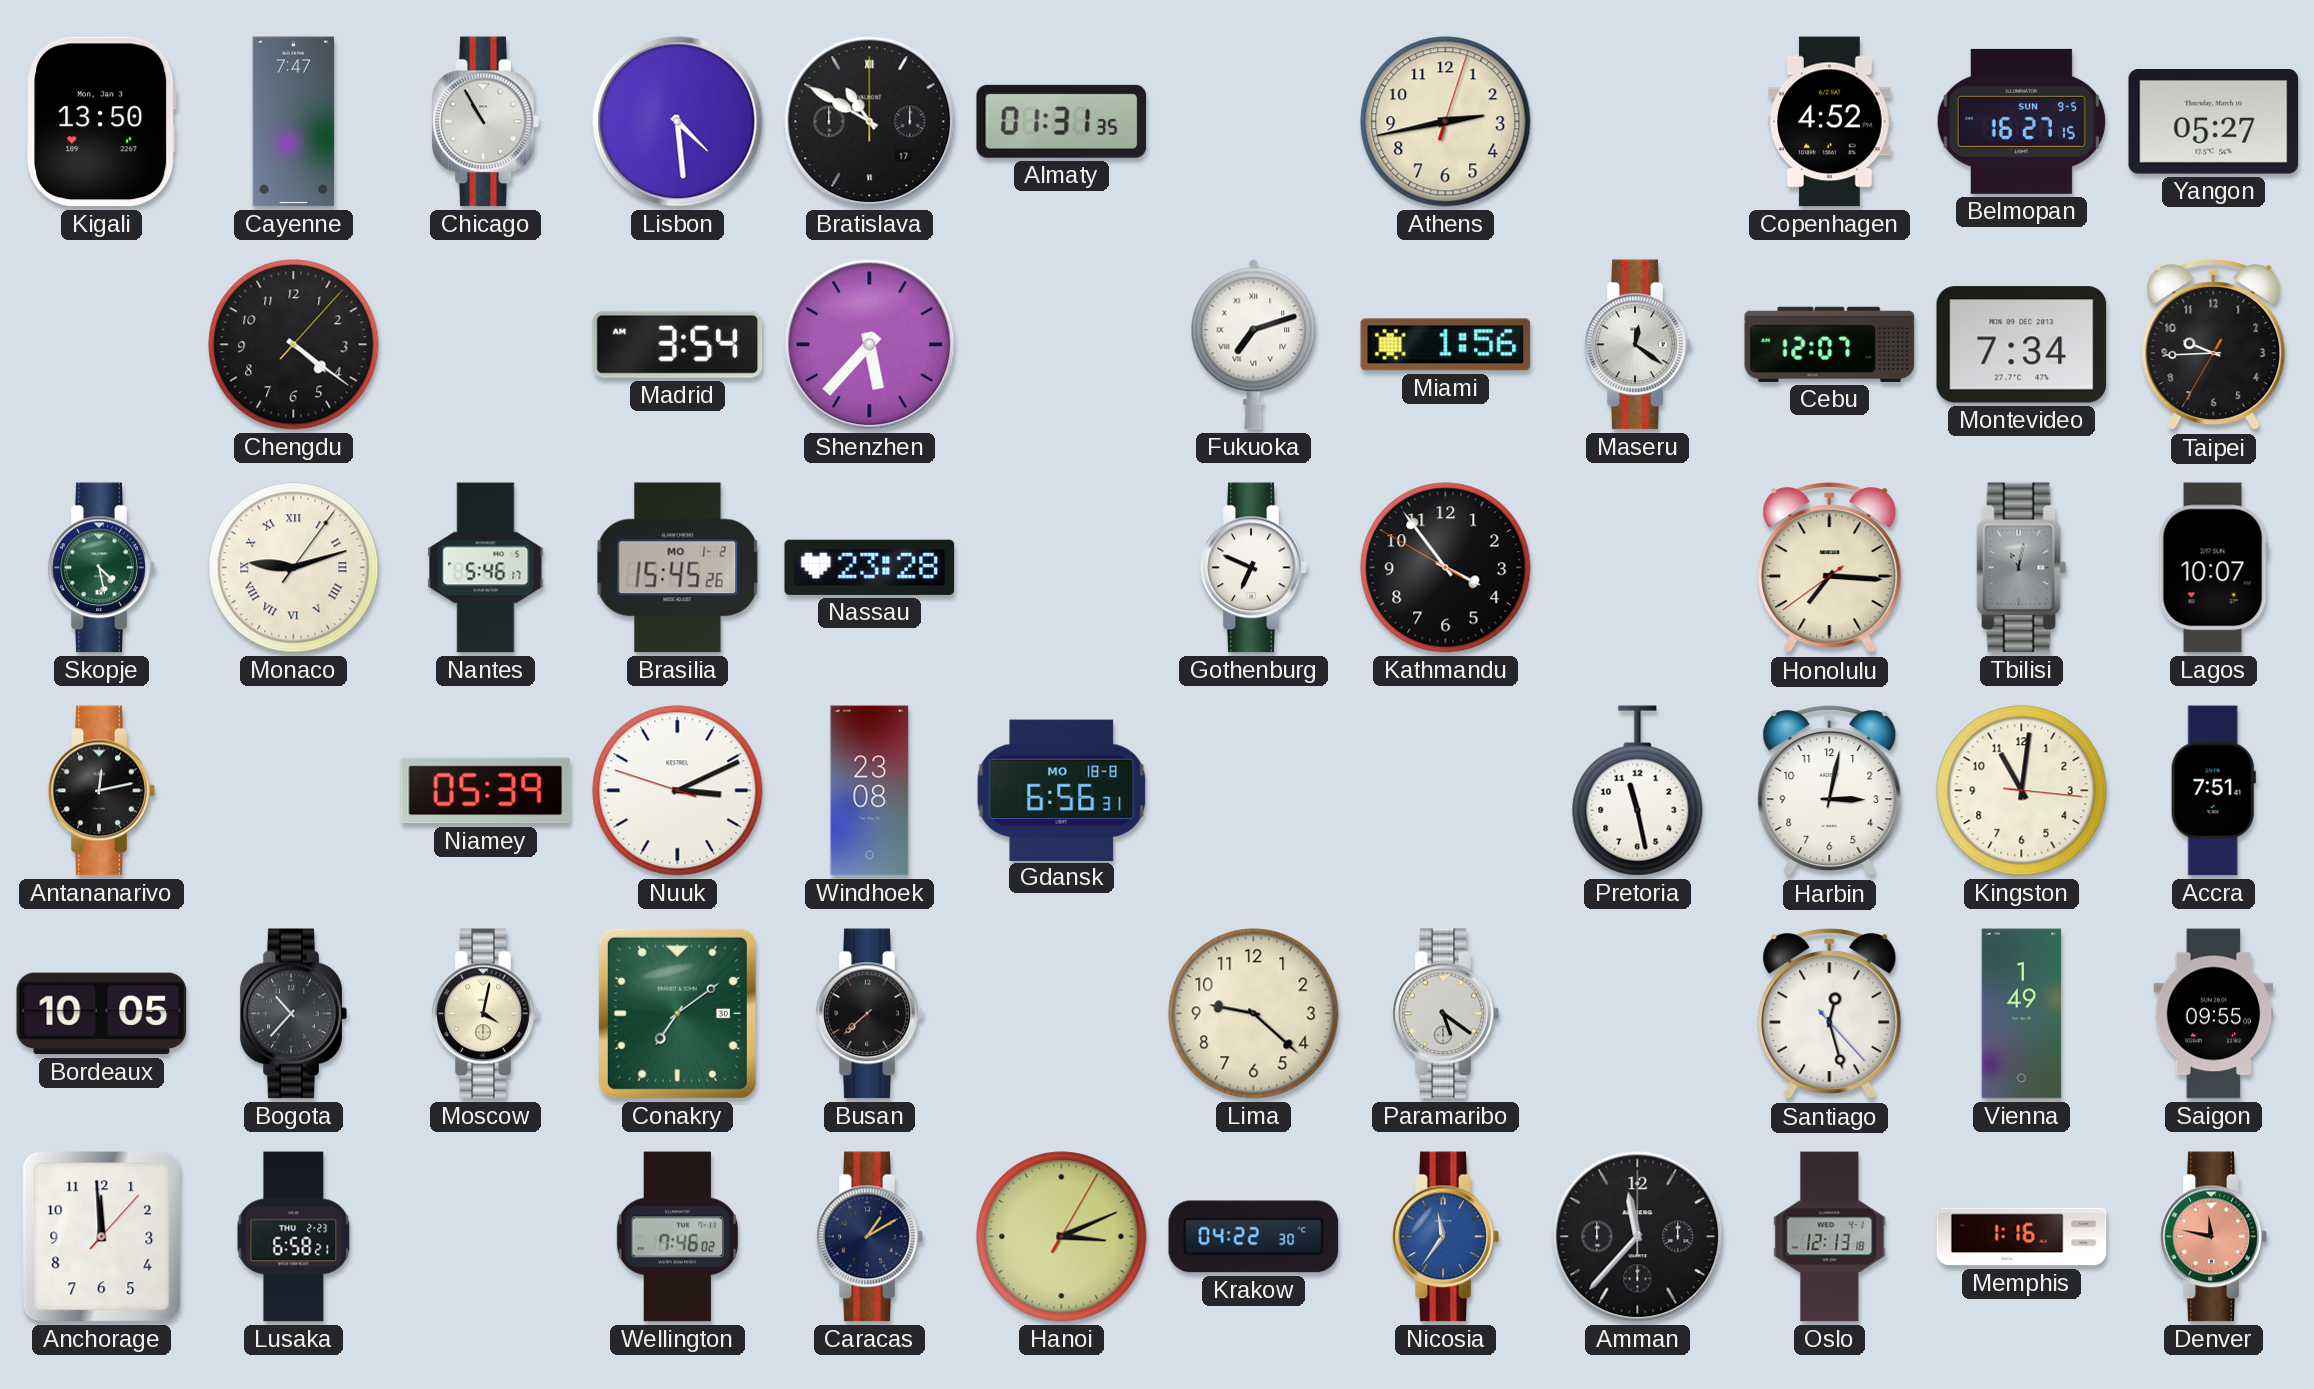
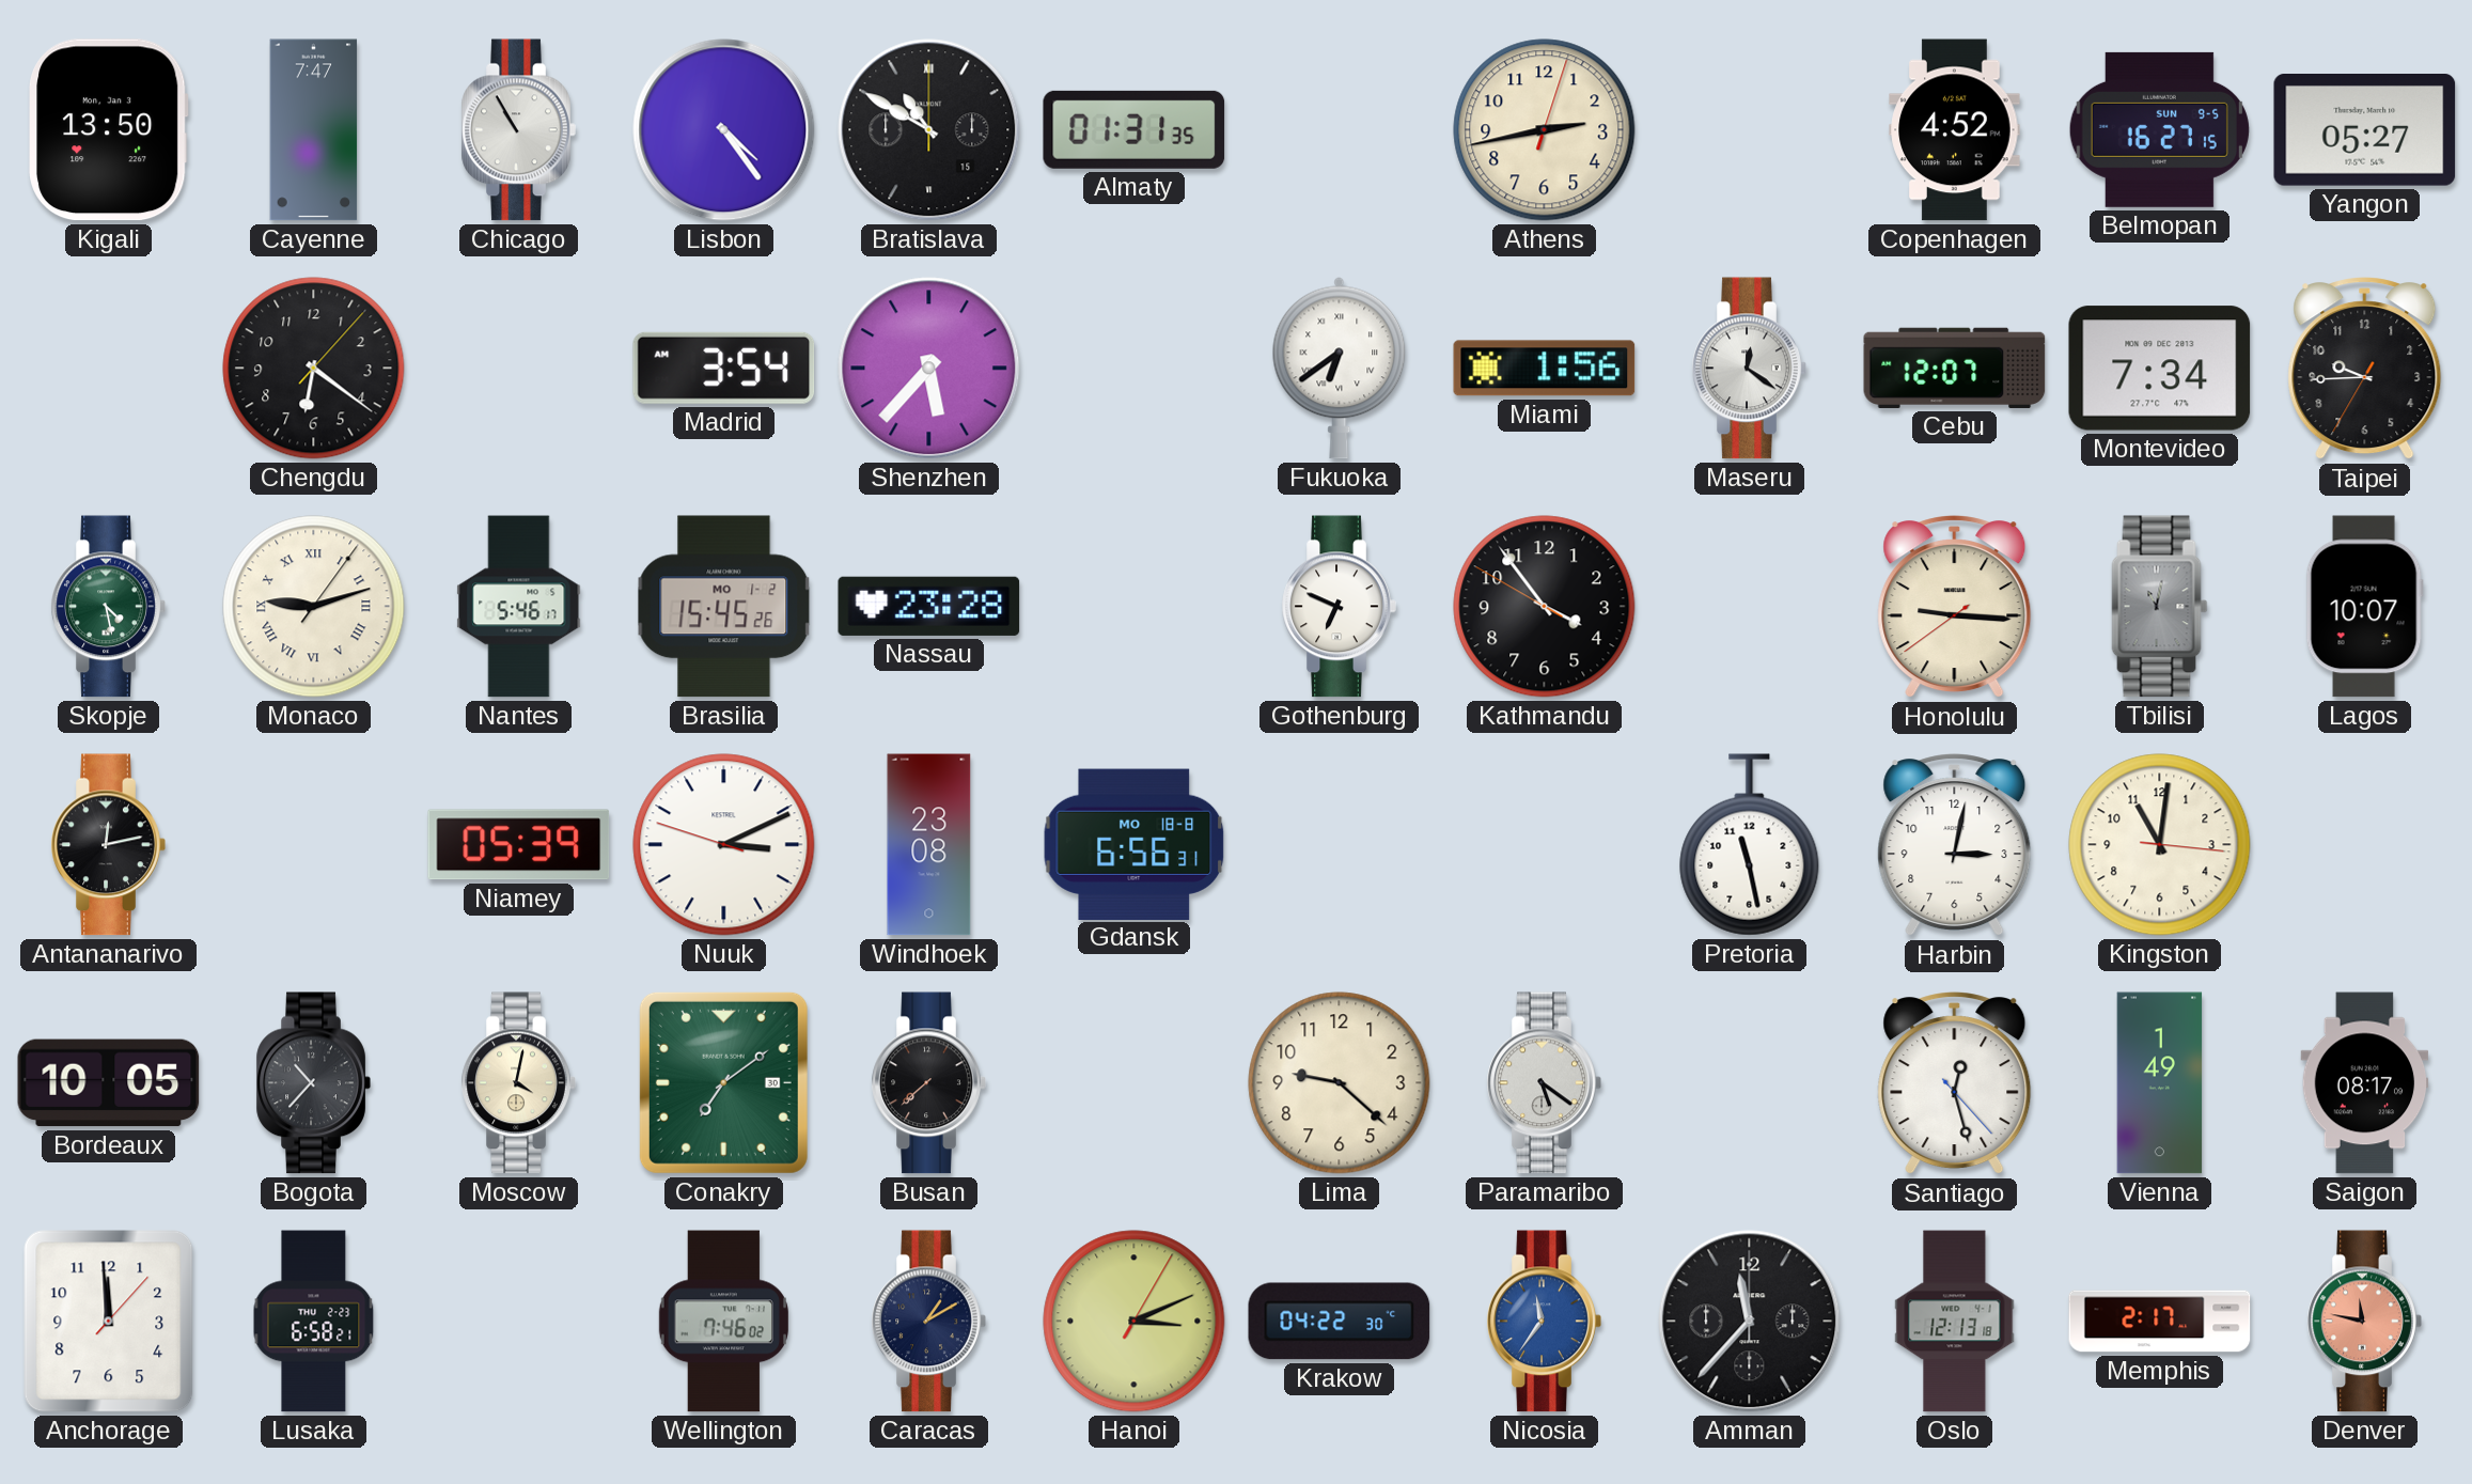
Lisbon: 4:29 -> 4:24
Bratislava date: 17 -> 15
Chengdu: 4:21 -> 6:21
Fukuoka: 7:12 -> 6:39
Honolulu: 7:15 -> 9:15
Accra: 7:51 -> none
Saigon: 09:55 -> 08:17
Memphis: 1:16 -> 2:17
